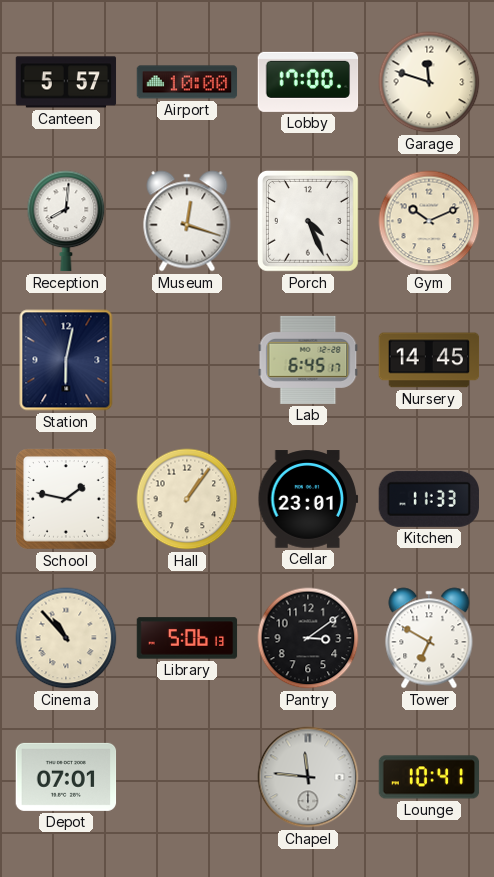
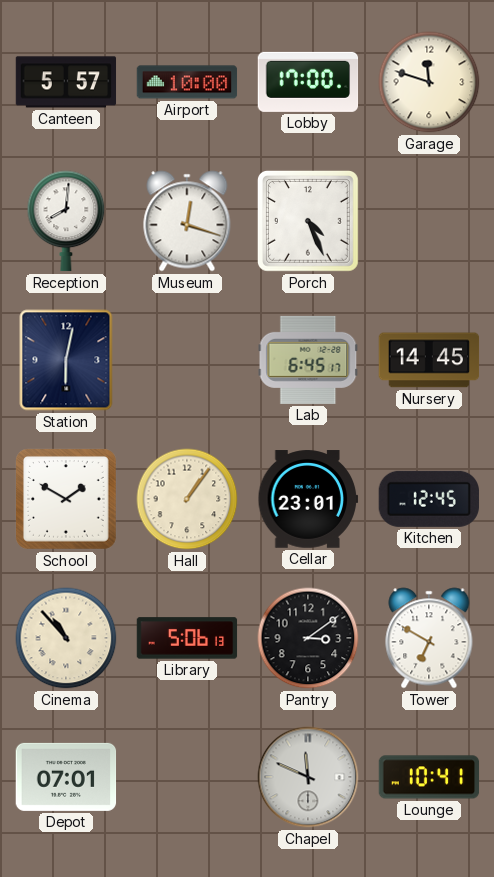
Gym: 10:11 -> none
School: 1:47 -> 1:50
Kitchen: 11:33 -> 12:45
Chapel: 11:46 -> 11:49
